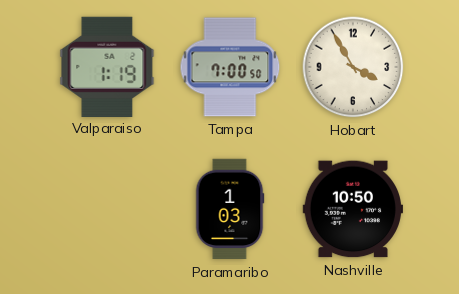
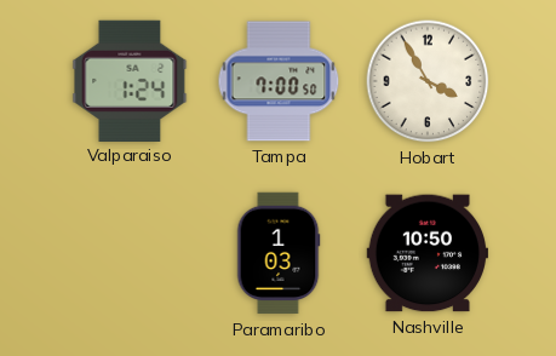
Valparaiso: 1:19 -> 1:24
